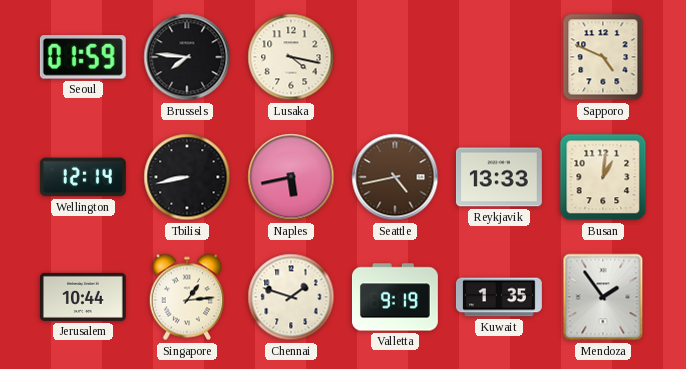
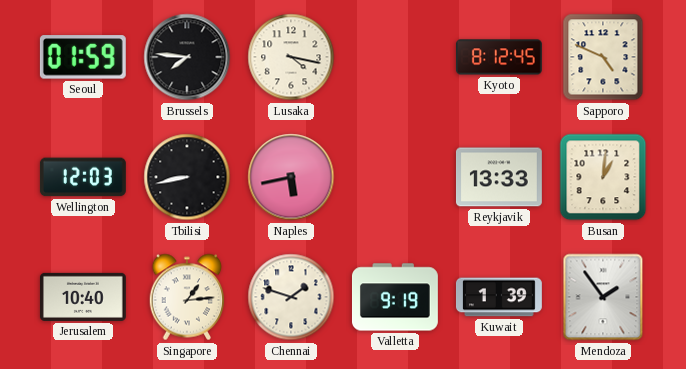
Kyoto: none -> 8:12
Wellington: 12:14 -> 12:03
Seattle: 4:43 -> none
Jerusalem: 10:44 -> 10:40
Kuwait: 1:35 -> 1:39
